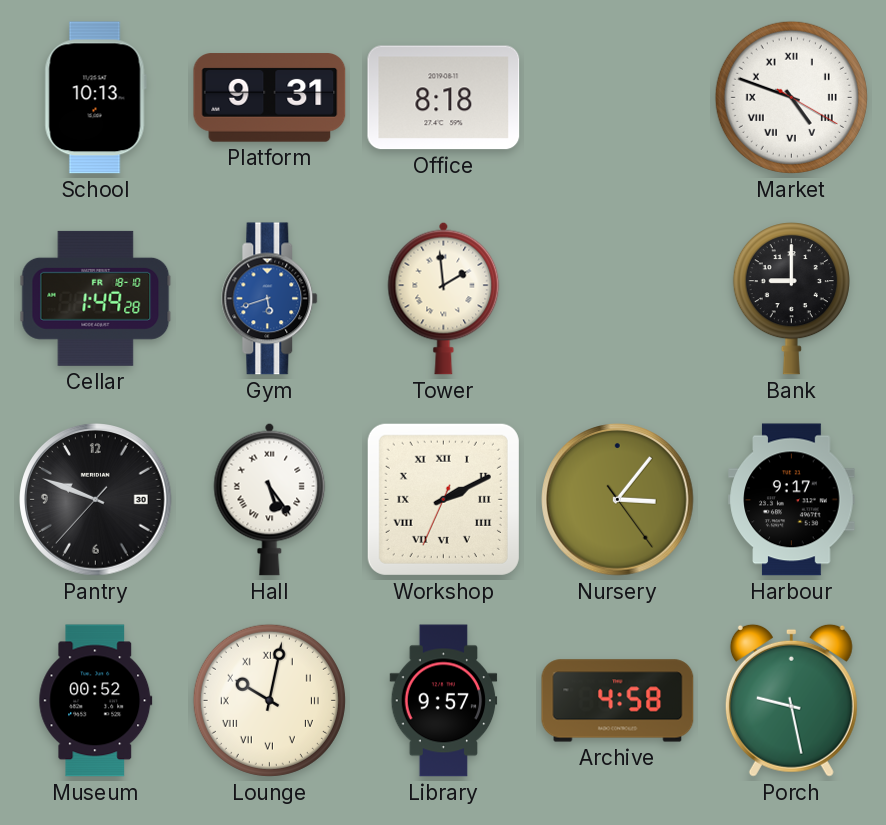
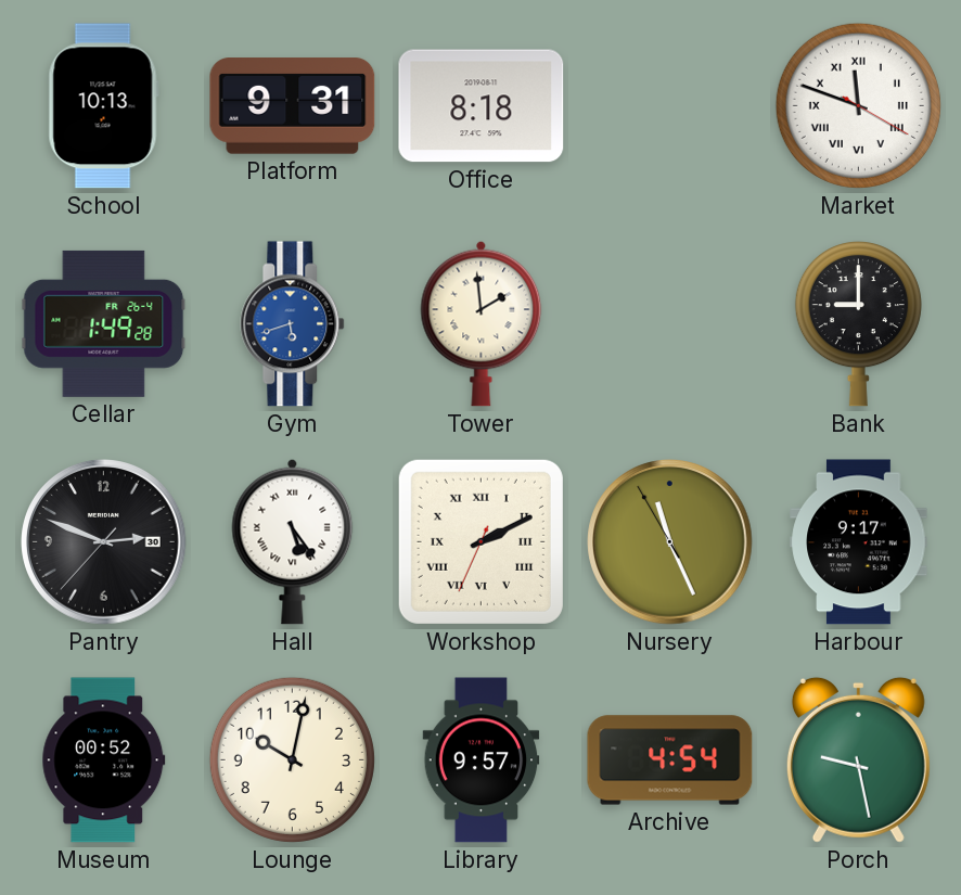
Market: 4:48 -> 11:48
Cellar date: FR 18-10 -> FR 26-4
Pantry: 9:48 -> 2:48
Nursery: 3:06 -> 11:25
Lounge numerals: Roman -> Arabic
Archive: 4:58 -> 4:54
